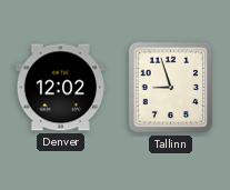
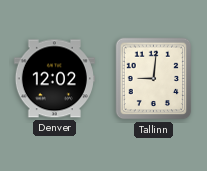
Tallinn: 8:57 -> 9:01
